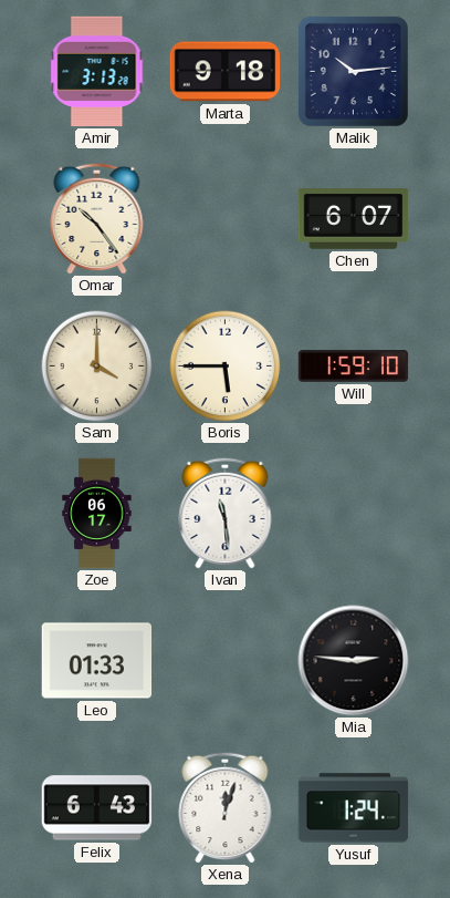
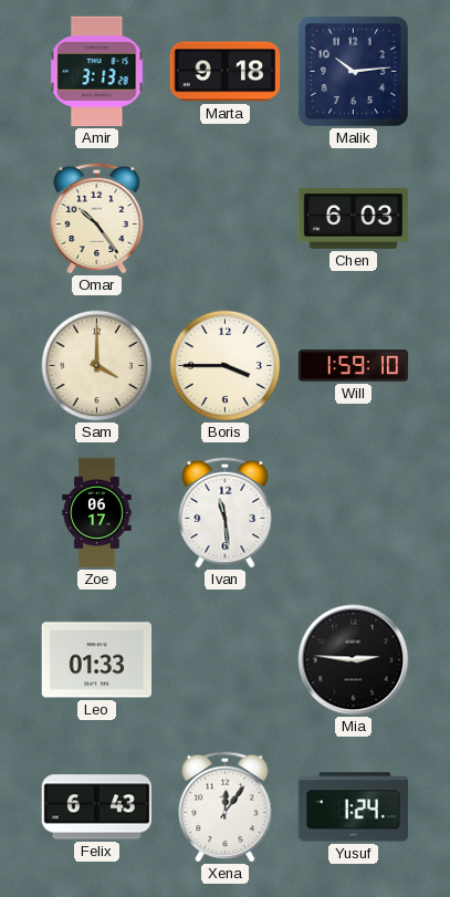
Chen: 6:07 -> 6:03
Boris: 5:45 -> 3:45
Xena: 12:03 -> 12:06
